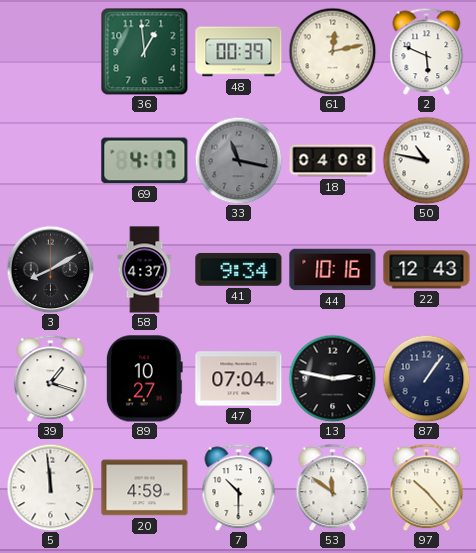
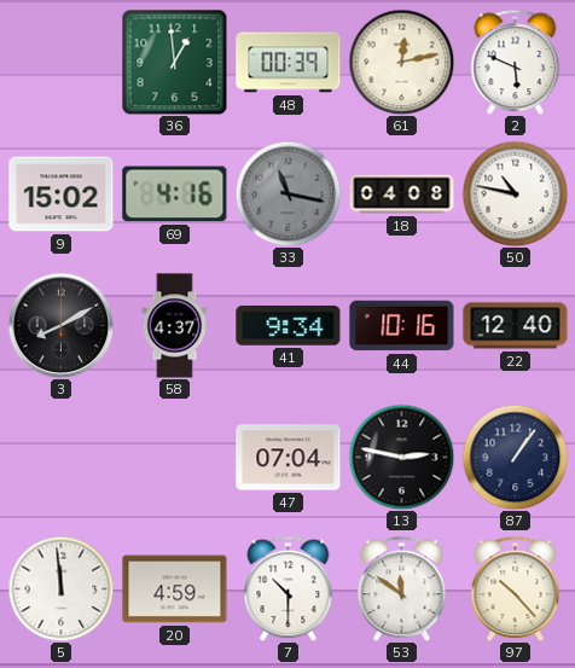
9: none -> 15:02
69: 4:17 -> 4:16
22: 12:43 -> 12:40
39: 1:18 -> none
89: 10:27 -> none
